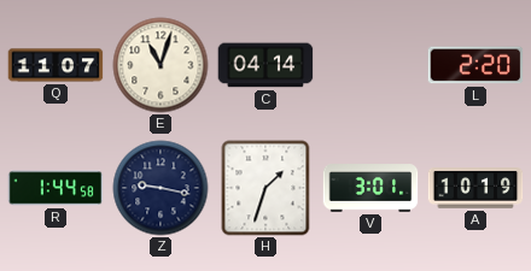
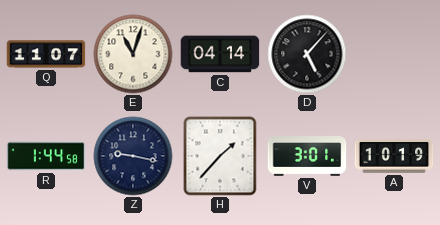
D: none -> 5:07
L: 2:20 -> none
H: 1:33 -> 1:37
